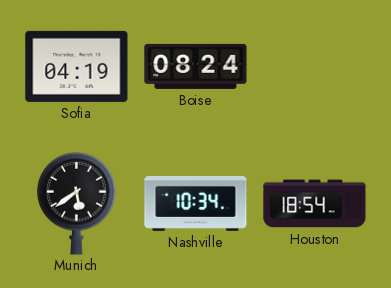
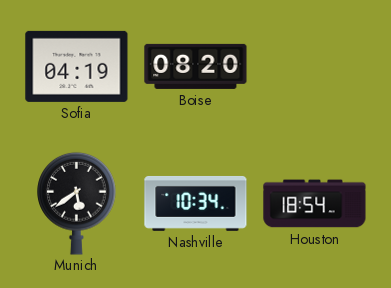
Boise: 08:24 -> 08:20
